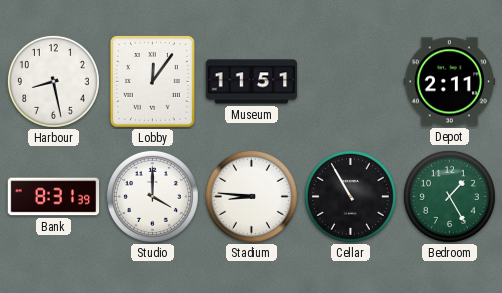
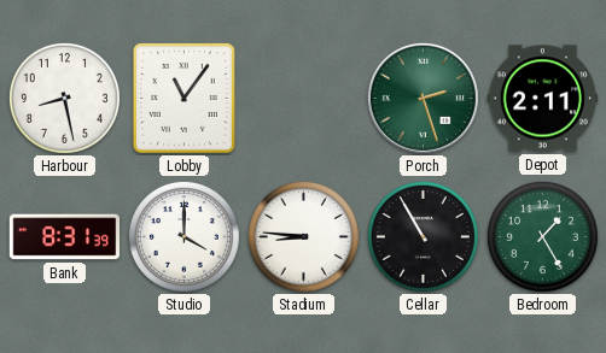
Lobby: 12:06 -> 11:06
Museum: 11:51 -> none
Porch: none -> 2:27
